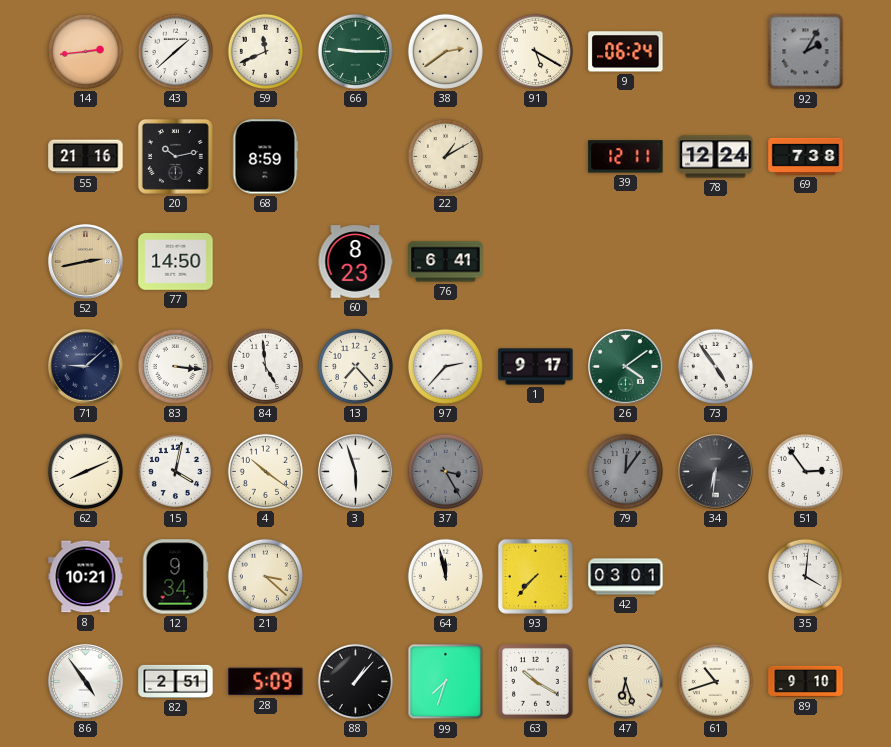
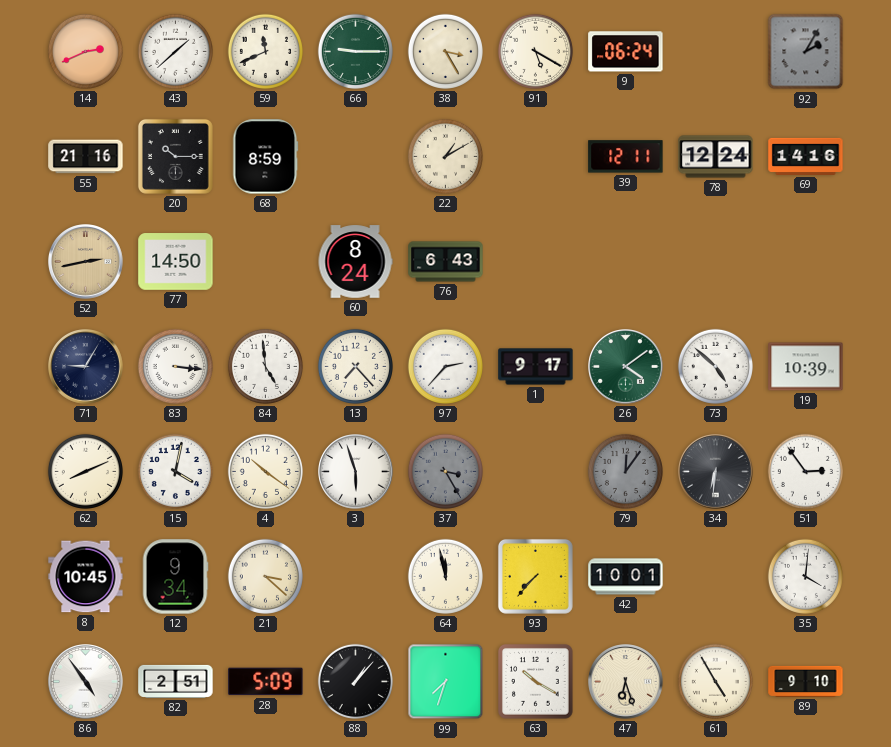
14: 2:44 -> 2:41
38: 2:39 -> 3:25
20: 10:13 -> 10:15
69: 7:38 -> 14:16
60: 8:23 -> 8:24
76: 6:41 -> 6:43
71: 9:08 -> 9:05
73: 4:54 -> 4:52
19: none -> 10:39
8: 10:21 -> 10:45
42: 03:01 -> 10:01
61: 10:42 -> 4:55
